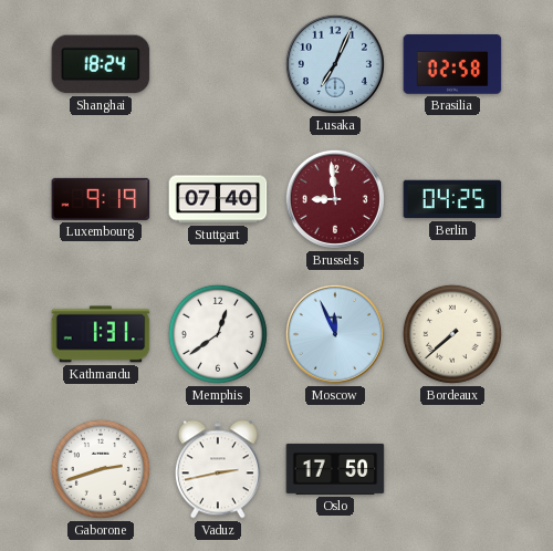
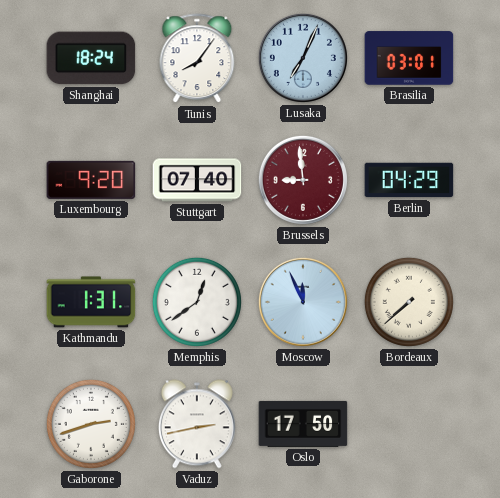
Tunis: none -> 8:06
Brasilia: 02:58 -> 03:01
Luxembourg: 9:19 -> 9:20
Berlin: 04:25 -> 04:29
